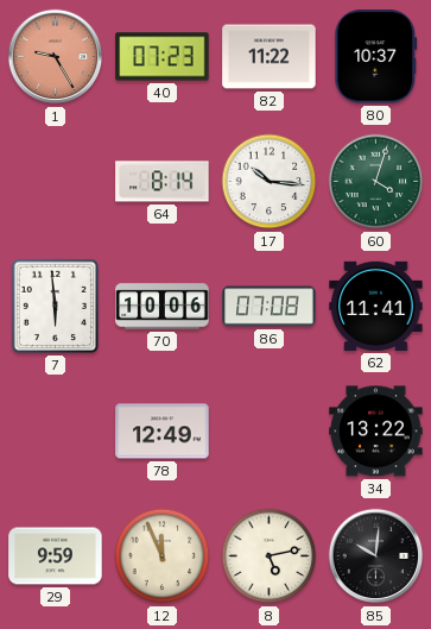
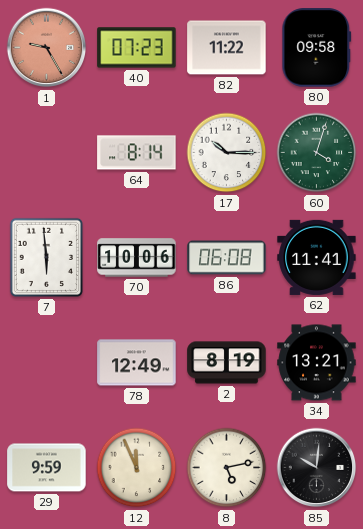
80: 10:37 -> 09:58
17: 10:16 -> 10:15
86: 07:08 -> 06:08
2: none -> 8:19
34: 13:22 -> 13:21
